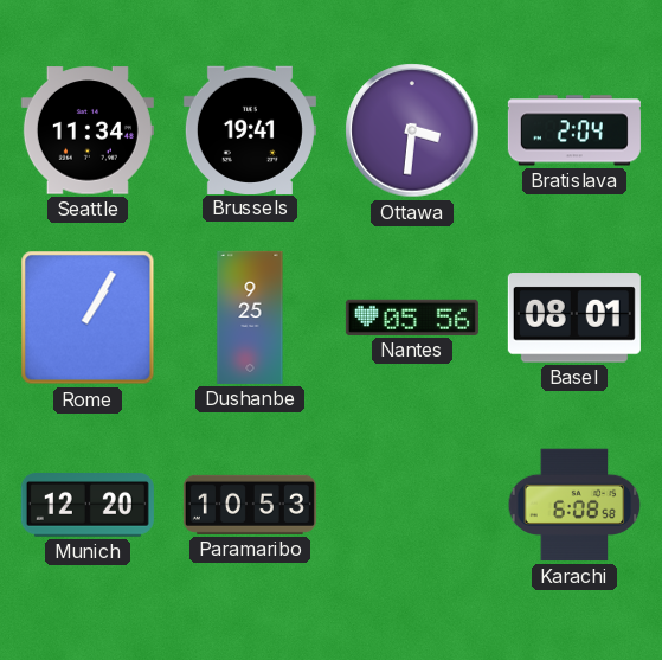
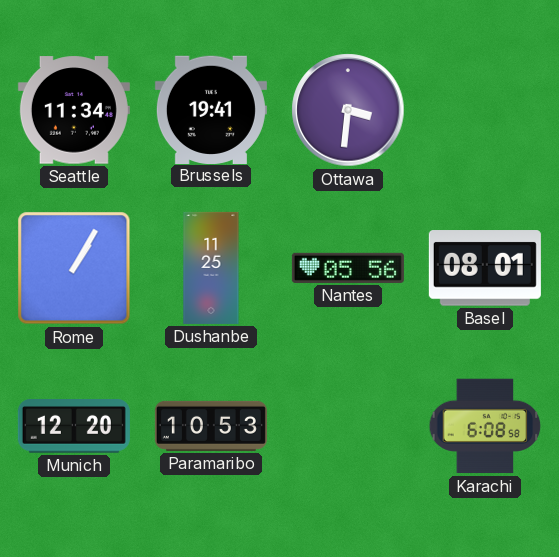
Bratislava: 2:04 -> none
Dushanbe: 9:25 -> 11:25
